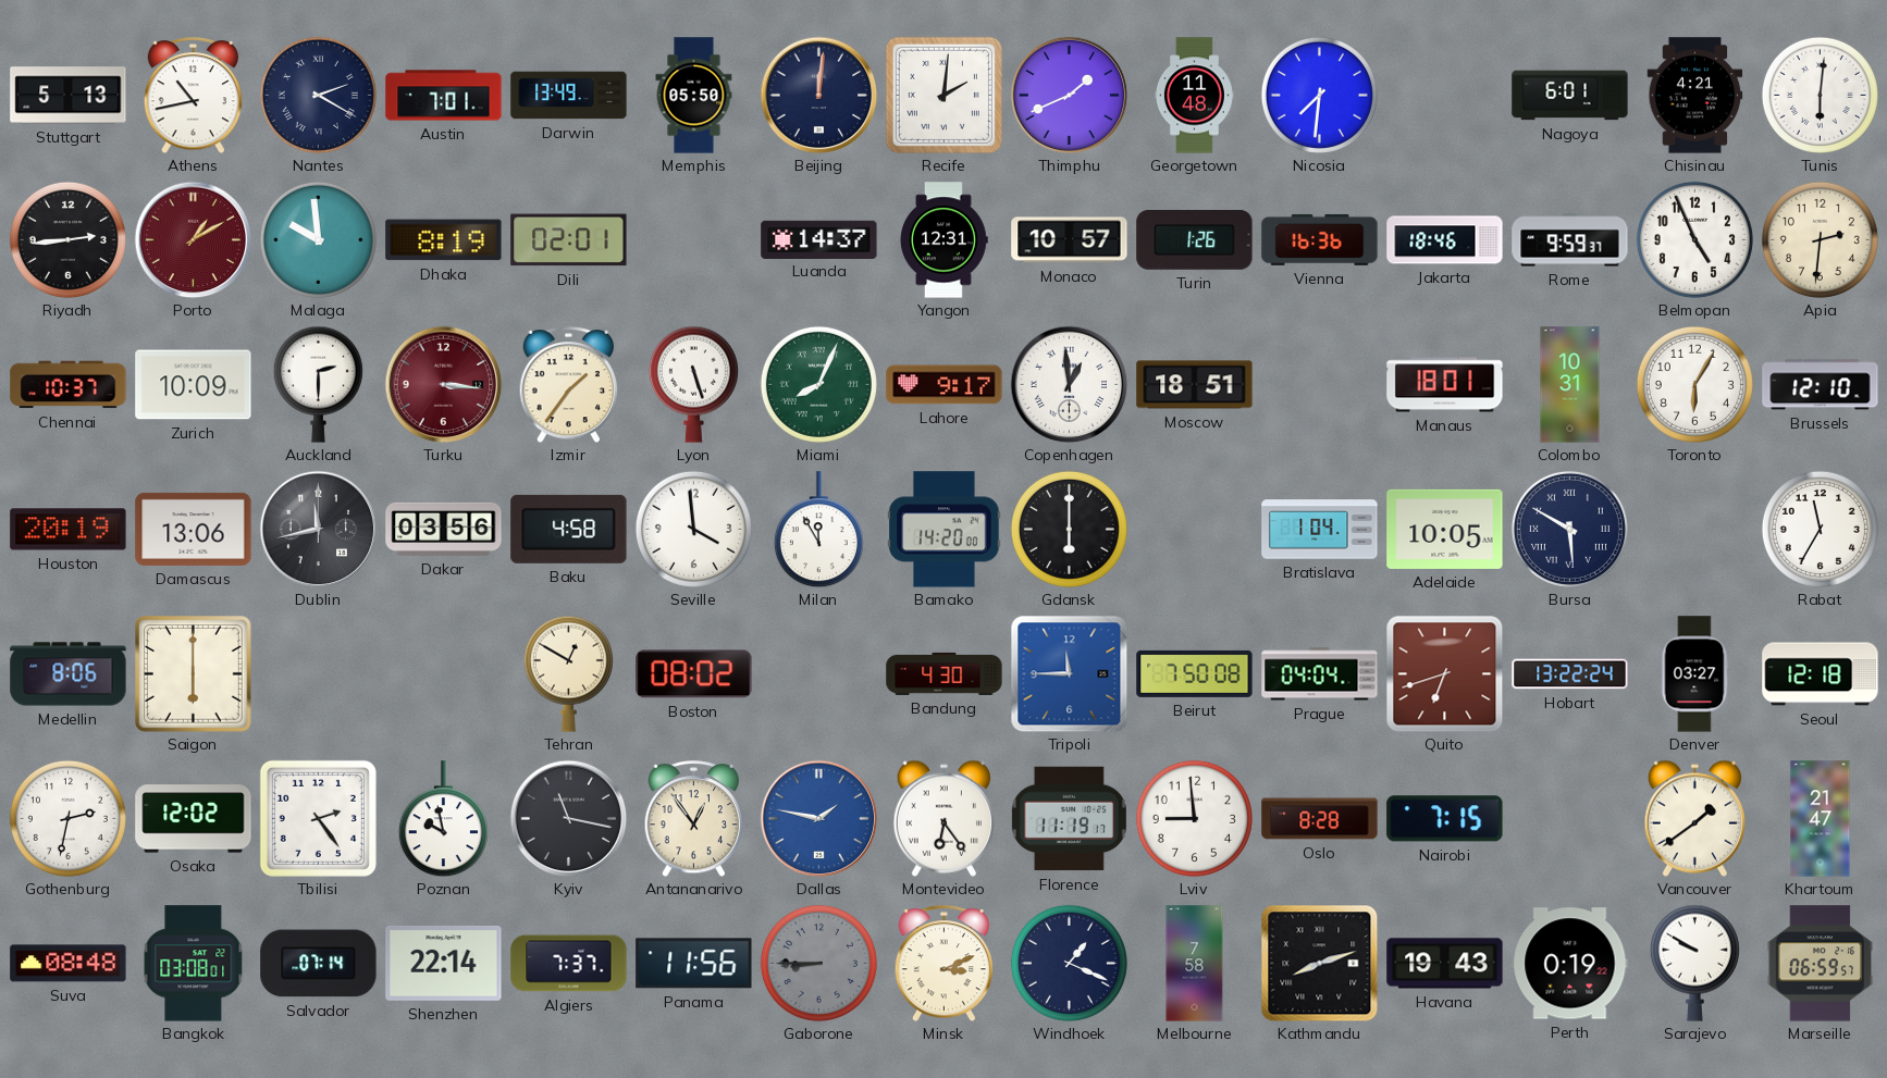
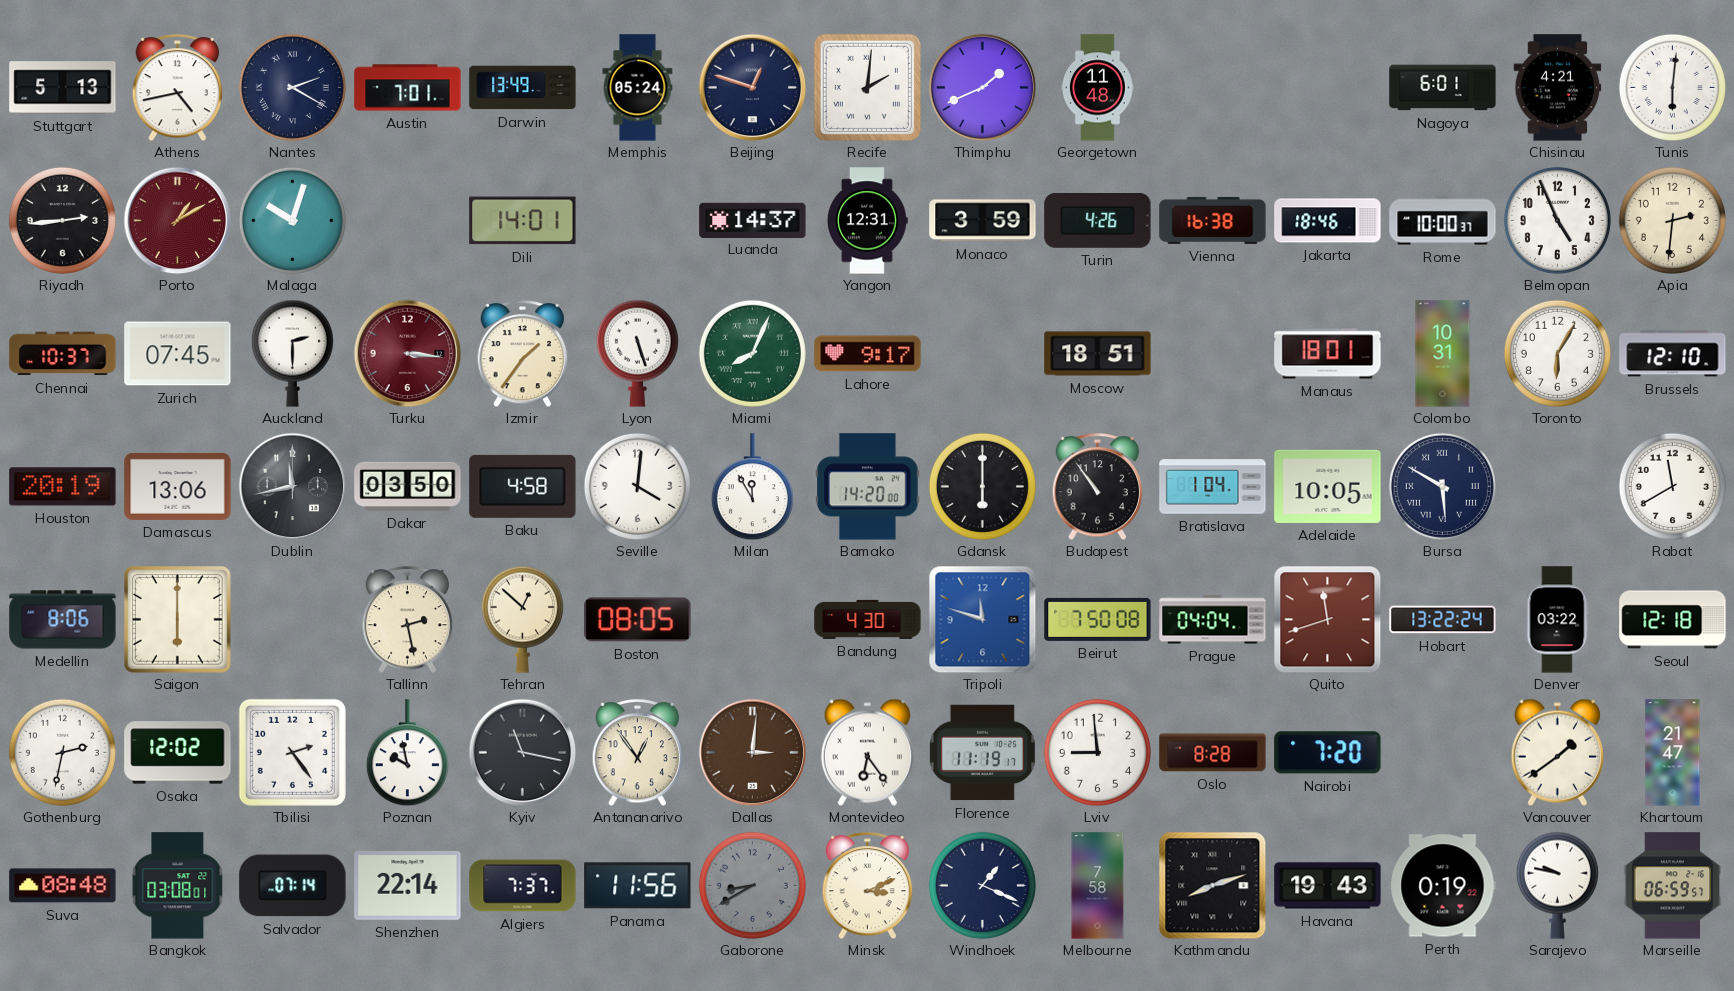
Athens: 10:43 -> 4:43
Memphis: 05:50 -> 05:24
Beijing: 12:01 -> 12:48
Nicosia: 7:31 -> none
Malaga: 9:59 -> 10:03
Dhaka: 8:19 -> none
Dili: 02:01 -> 14:01
Monaco: 10:57 -> 3:59
Turin: 1:26 -> 4:26
Vienna: 16:36 -> 16:38
Rome: 9:59 -> 10:00
Zurich: 10:09 -> 07:45
Copenhagen: 12:59 -> none
Dakar: 03:56 -> 03:50
Seville: 3:59 -> 4:01
Budapest: none -> 10:54
Rabat: 11:35 -> 11:40
Tallinn: none -> 2:28
Tehran: 12:50 -> 12:52
Boston: 08:02 -> 08:05
Tripoli: 11:45 -> 11:48
Quito: 6:42 -> 11:42
Denver: 03:27 -> 03:22
Dallas: 1:47 -> 3:01
Dallas dial: blue -> brown
Nairobi: 7:15 -> 7:20
Gaborone: 8:45 -> 8:40
Sarajevo: 9:50 -> 9:47
